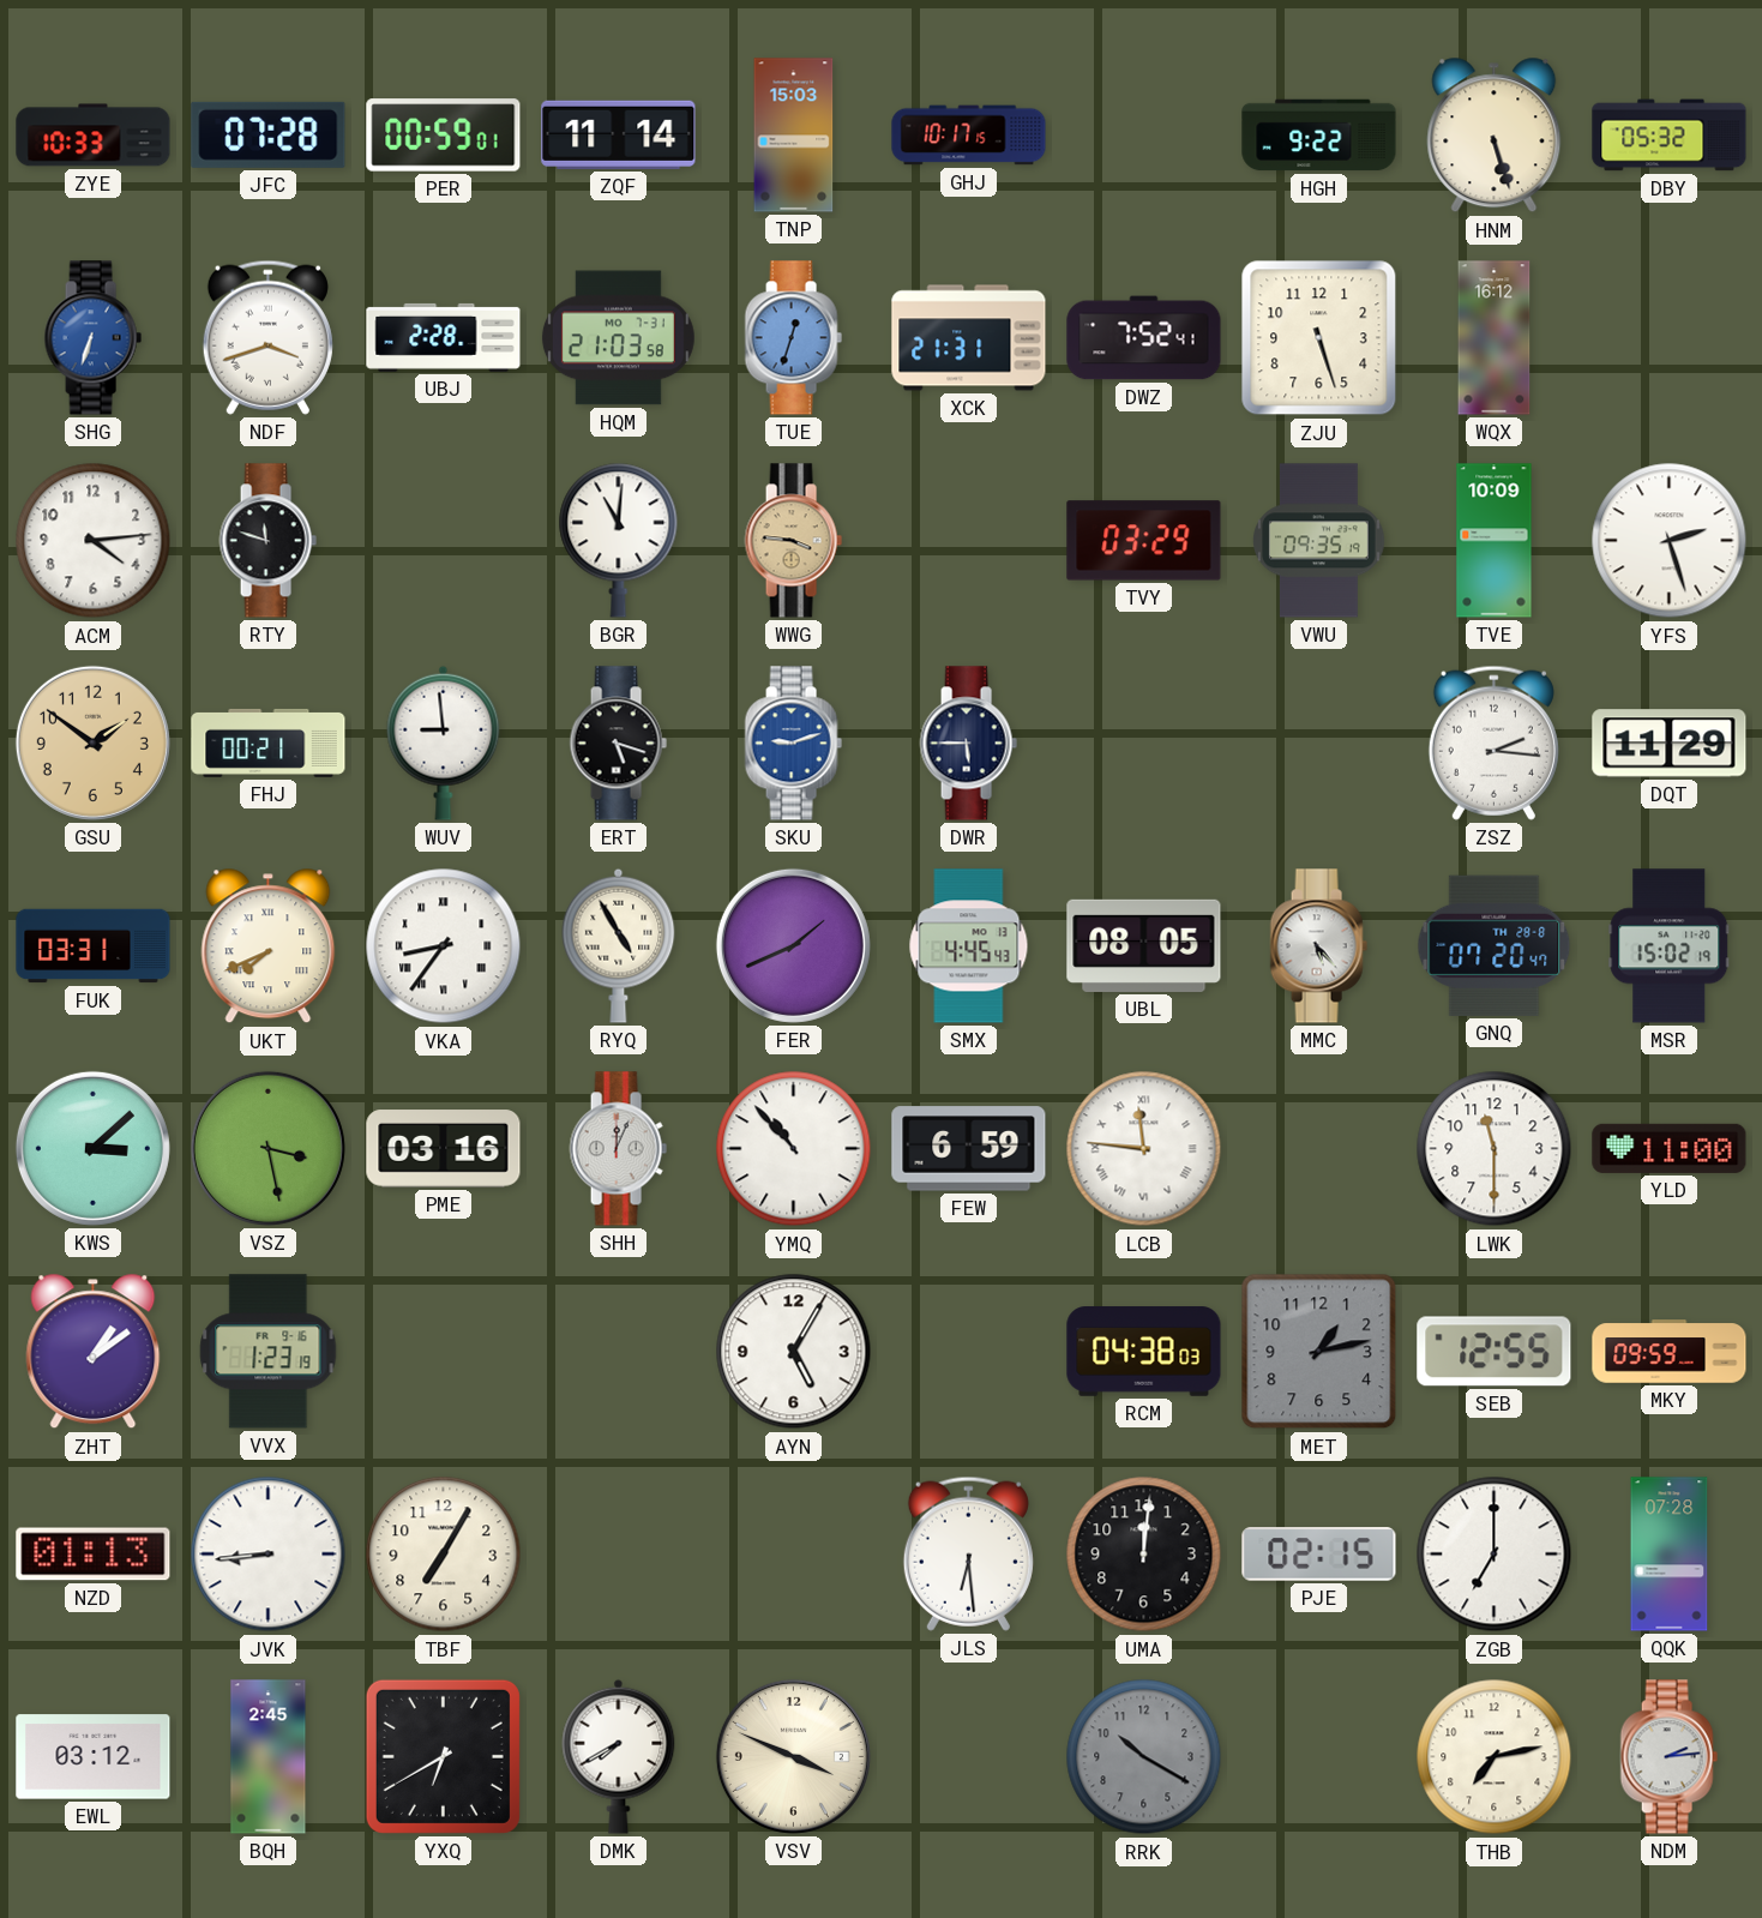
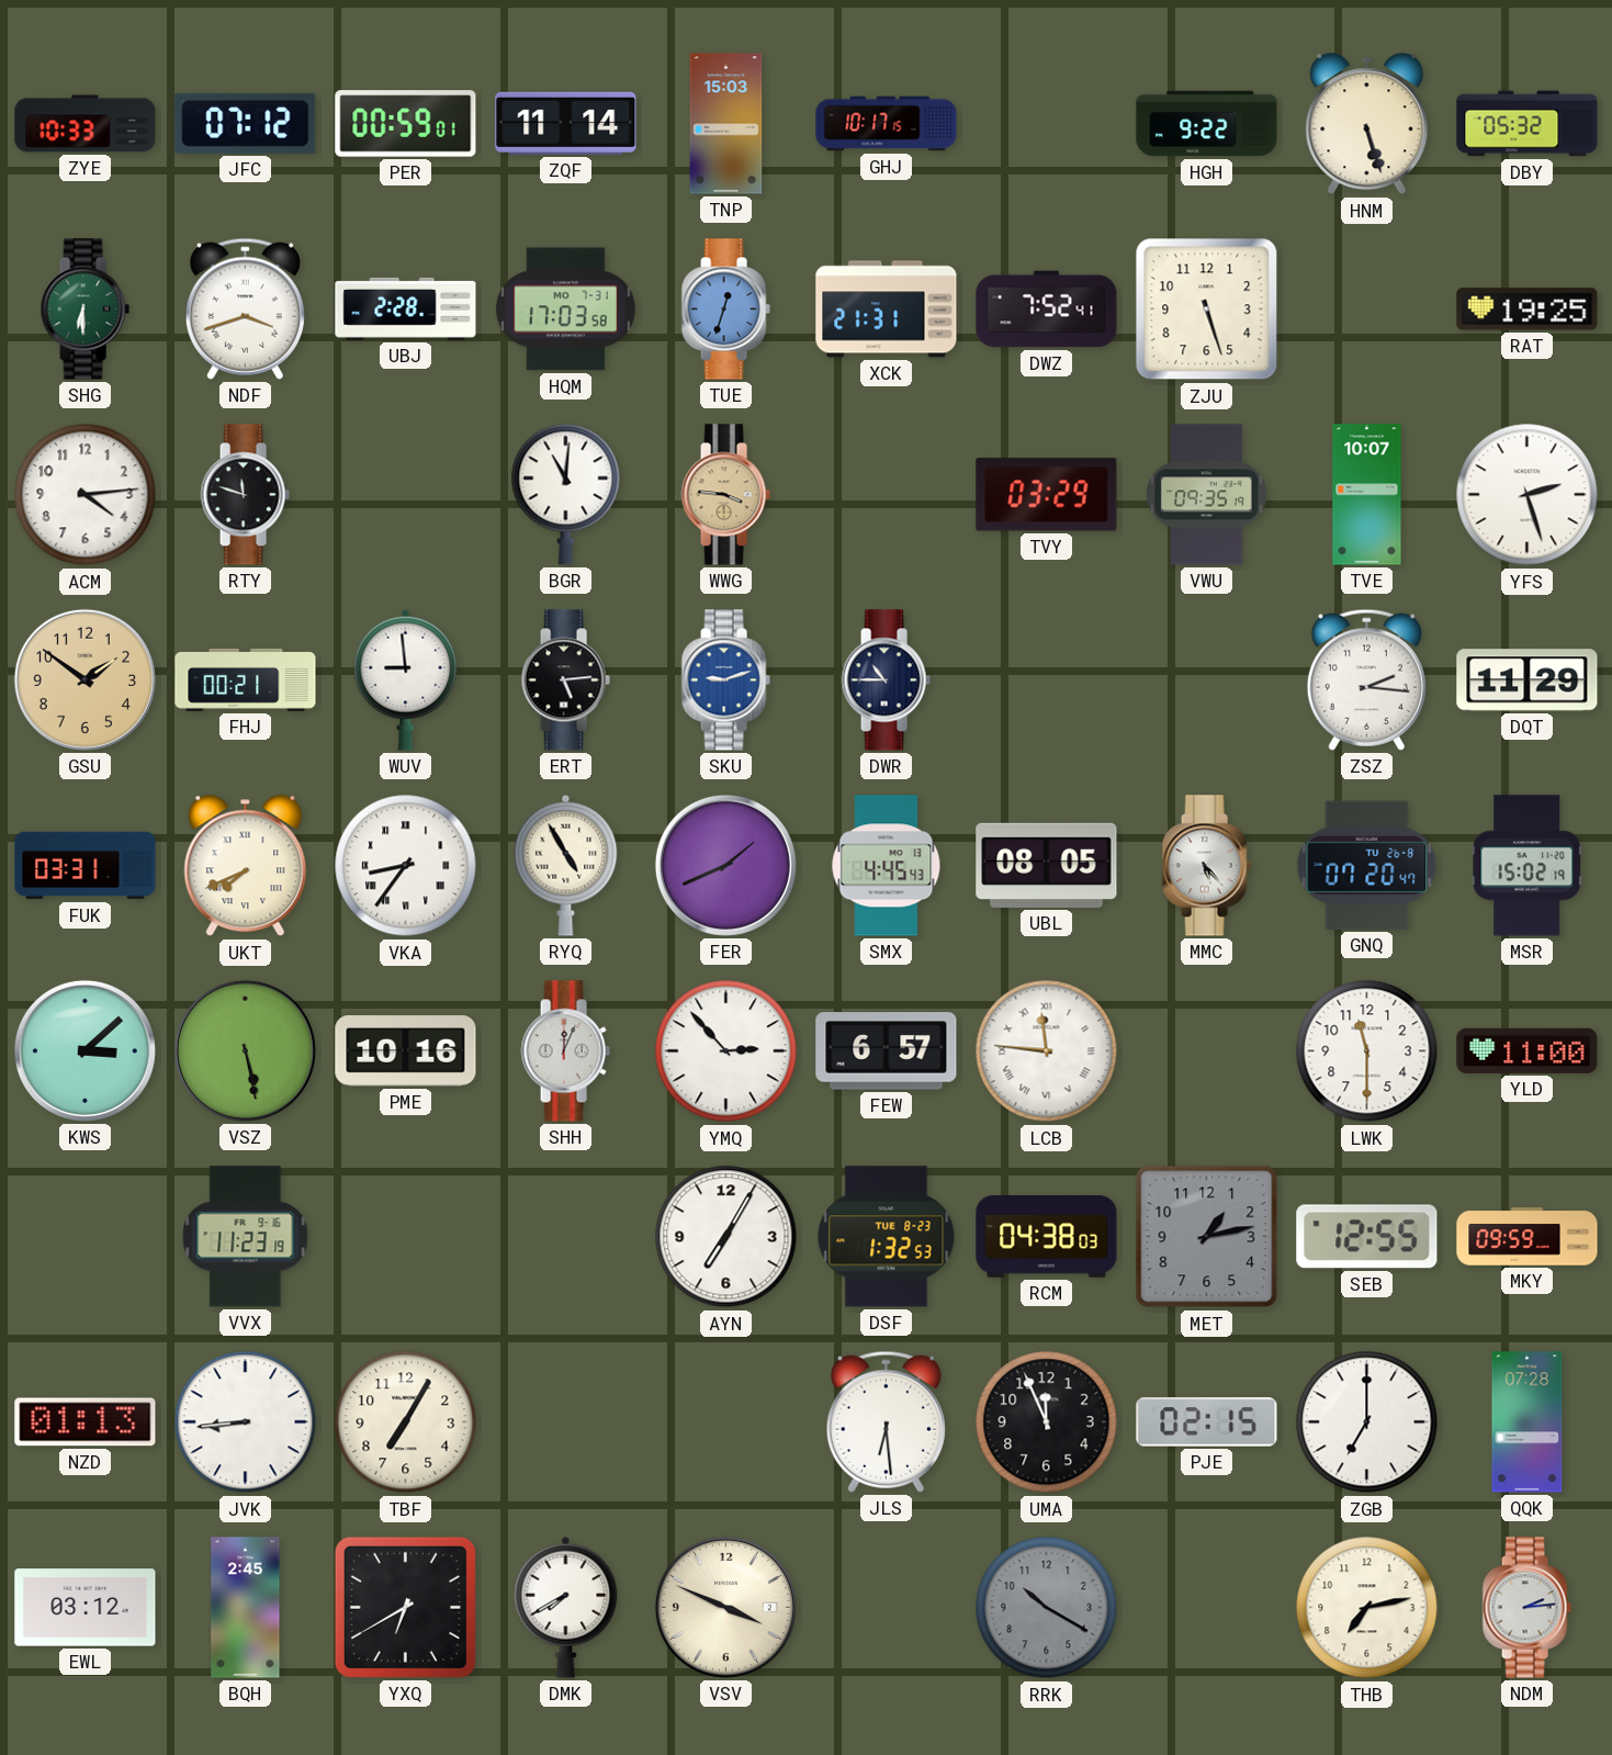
JFC: 07:28 -> 07:12
SHG: 6:33 -> 6:30
SHG dial: blue -> green
HQM: 21:03 -> 17:03
WQX: 16:12 -> none
RAT: none -> 19:25
TVE: 10:09 -> 10:07
ERT: 5:18 -> 5:14
DWR: 5:45 -> 10:45
GNQ date: TH 28-8 -> TU 26-8
VSZ: 3:28 -> 5:28
PME: 03:16 -> 10:16
YMQ: 10:53 -> 2:53
FEW: 6:59 -> 6:57
ZHT: 1:09 -> none
VVX: 1:23 -> 11:23
AYN: 5:05 -> 7:05
DSF: none -> 1:32
UMA: 12:01 -> 11:56
